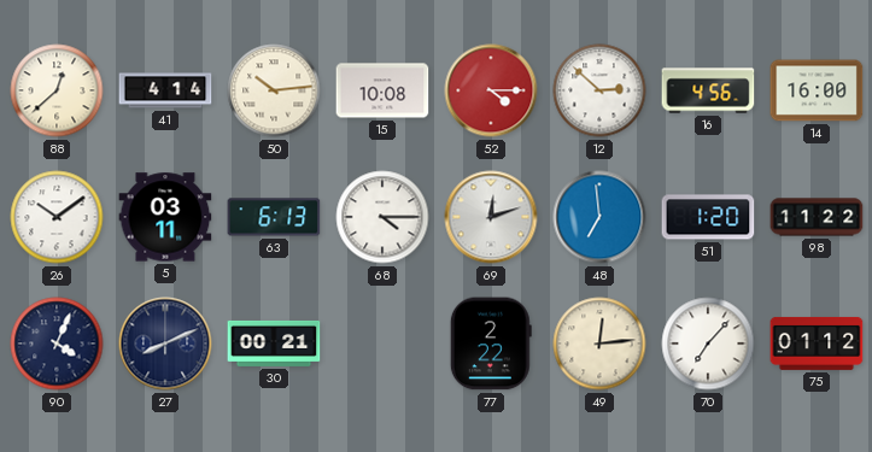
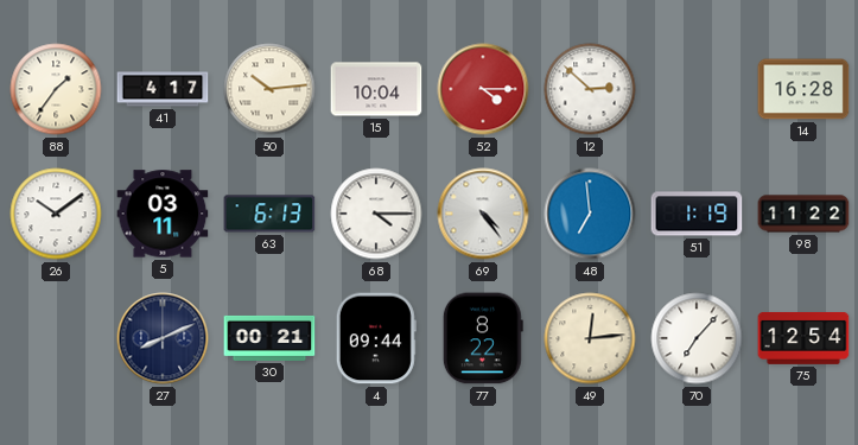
88: 12:38 -> 1:36
41: 4:14 -> 4:17
15: 10:08 -> 10:04
16: 4:56 -> none
14: 16:00 -> 16:28
69: 12:12 -> 4:24
51: 1:20 -> 1:19
90: 4:04 -> none
4: none -> 09:44
77: 2:22 -> 8:22
75: 01:12 -> 12:54
